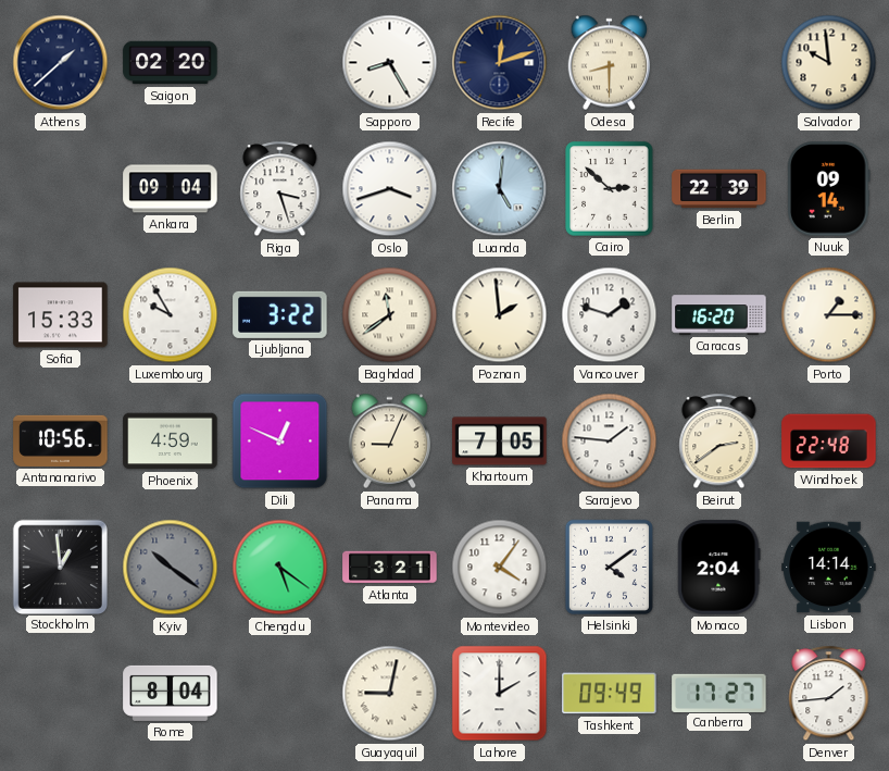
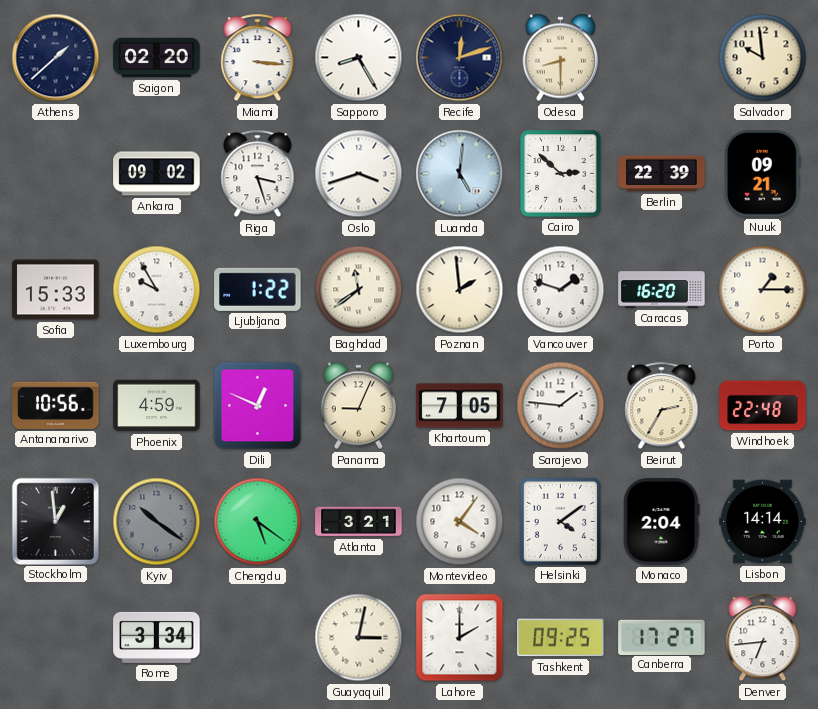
Miami: none -> 3:16
Ankara: 09:04 -> 09:02
Nuuk: 09:14 -> 09:21
Ljubljana: 3:22 -> 1:22
Beirut: 2:39 -> 2:35
Rome: 8:04 -> 3:34
Guayaquil: 9:02 -> 3:02
Tashkent: 09:49 -> 09:25
Denver: 1:44 -> 6:44
